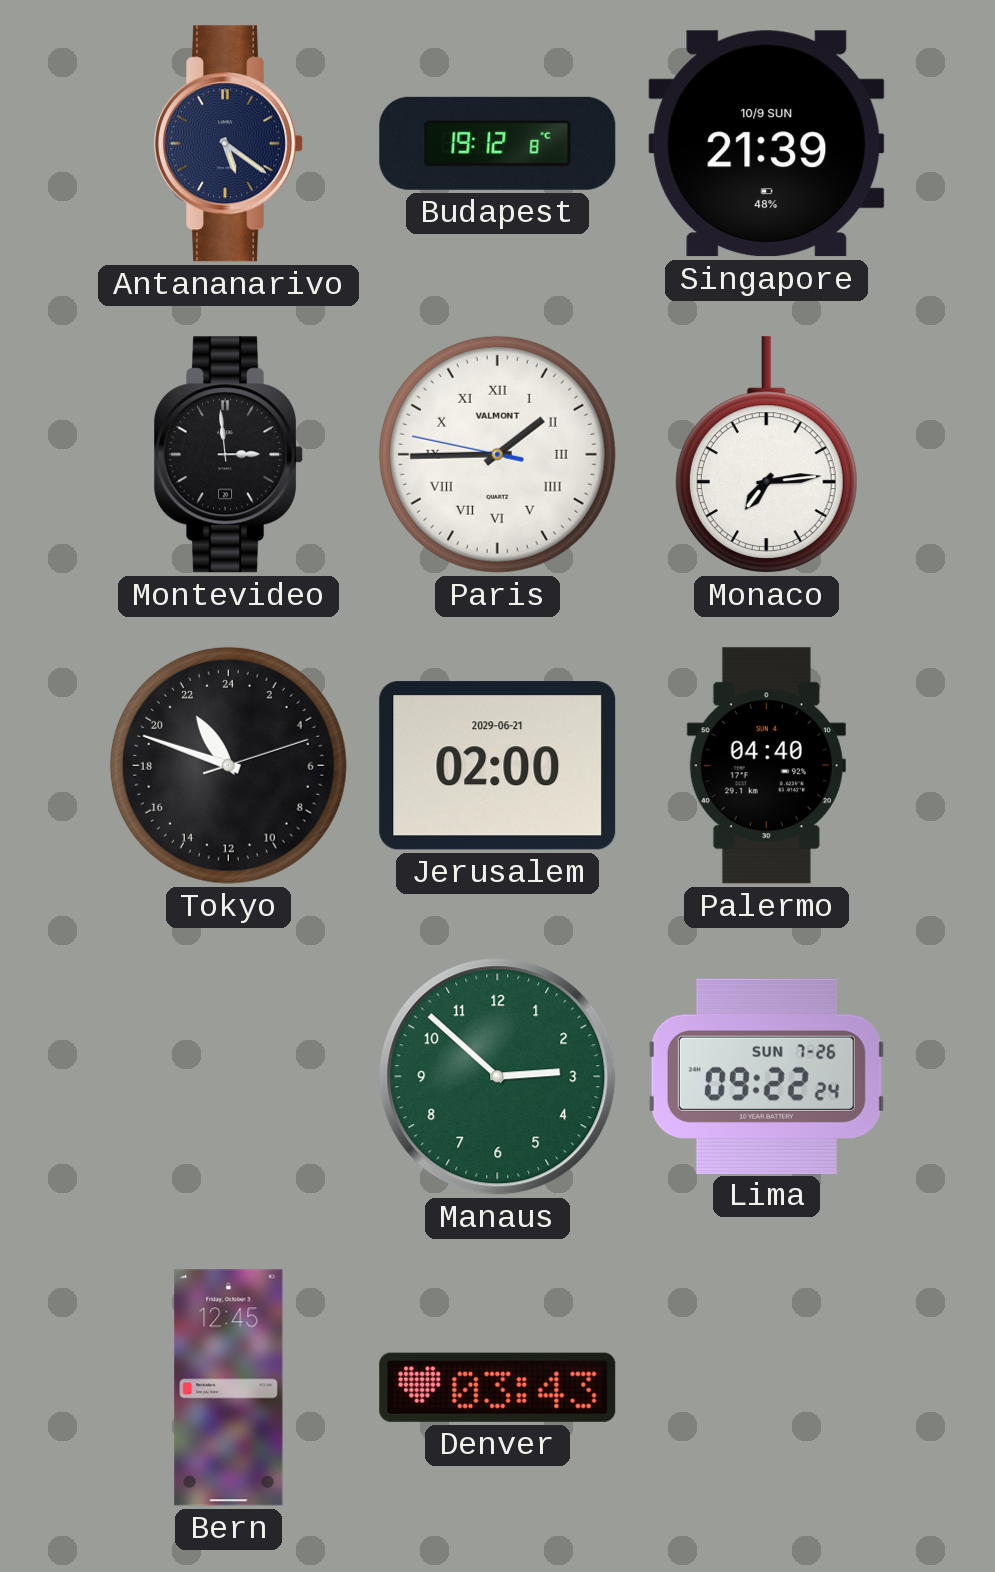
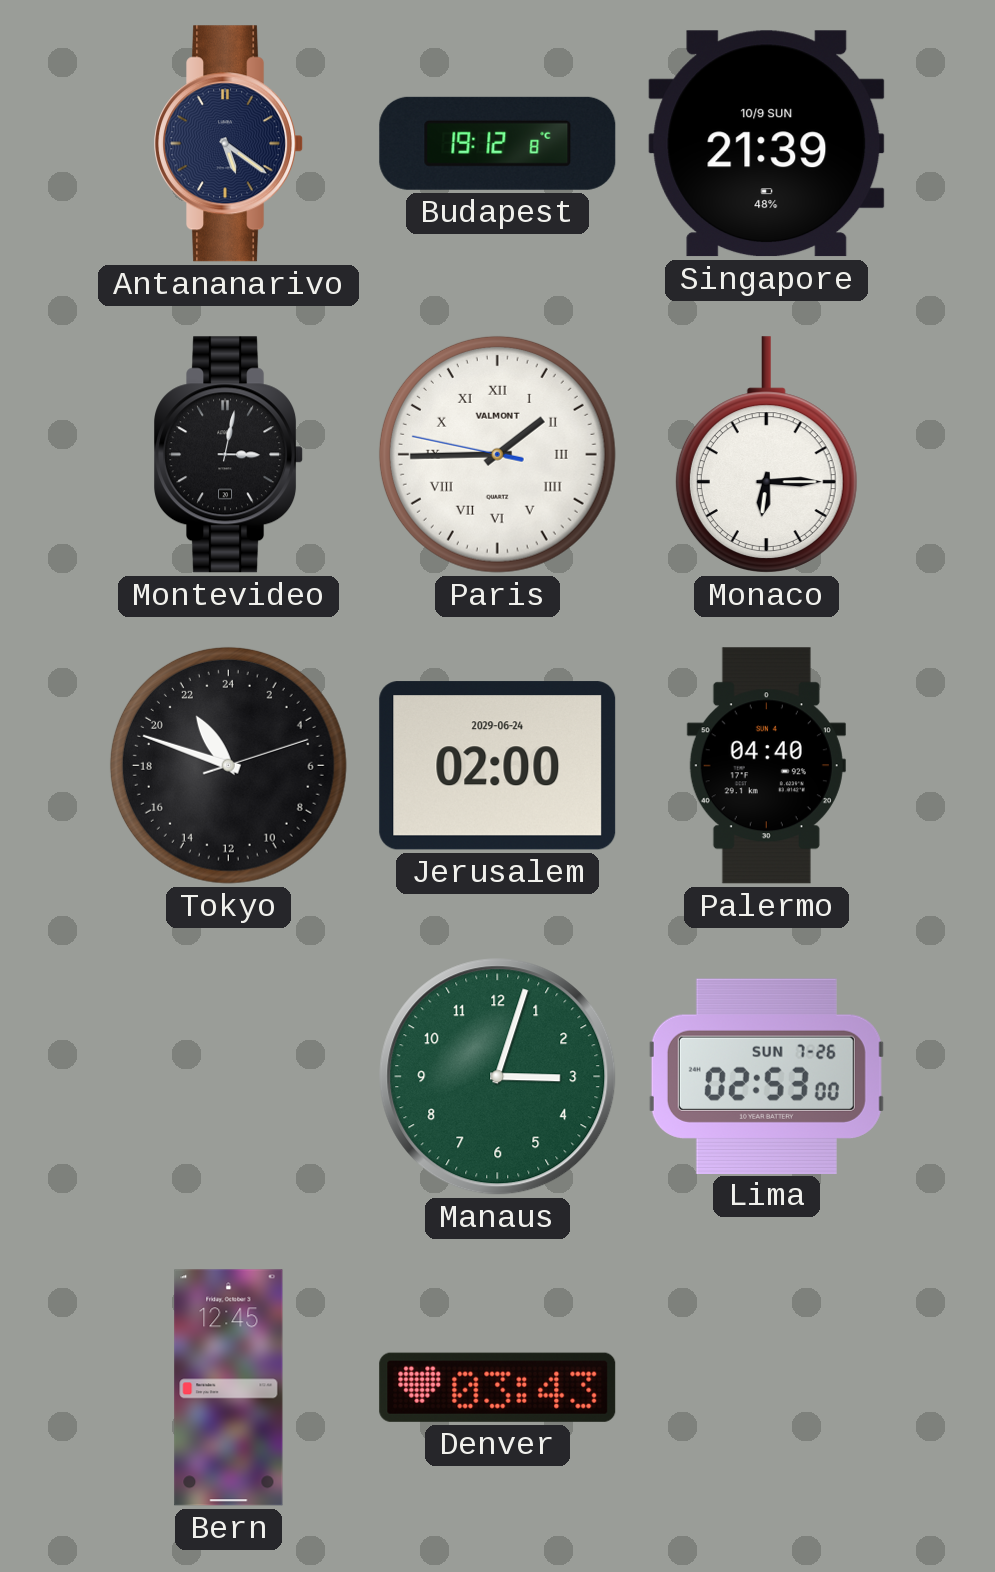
Montevideo: 2:59 -> 3:02
Monaco: 7:14 -> 6:15
Jerusalem date: 2029-06-21 -> 2029-06-24
Manaus: 2:52 -> 3:03
Lima: 09:22 -> 02:53
